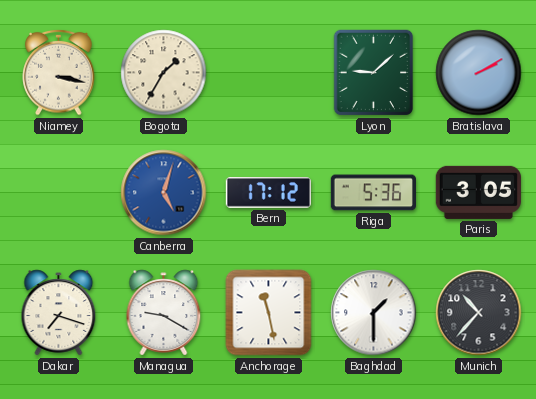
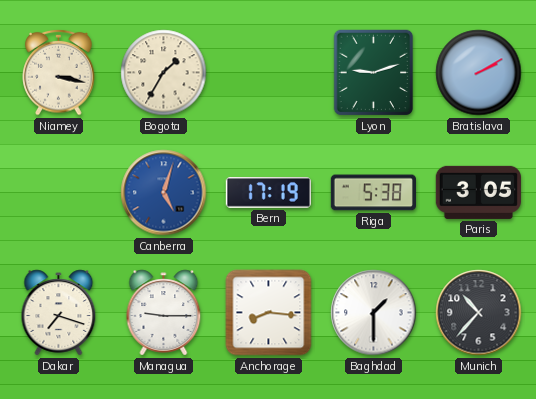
Lyon: 9:08 -> 9:12
Bern: 17:12 -> 17:19
Riga: 5:36 -> 5:38
Managua: 9:20 -> 9:15
Anchorage: 11:28 -> 8:16
